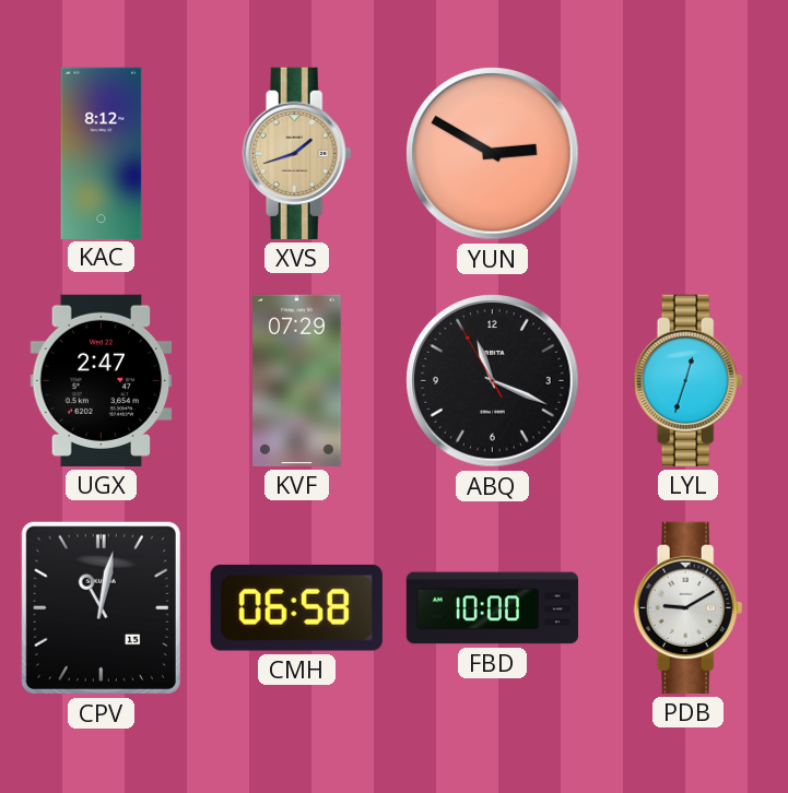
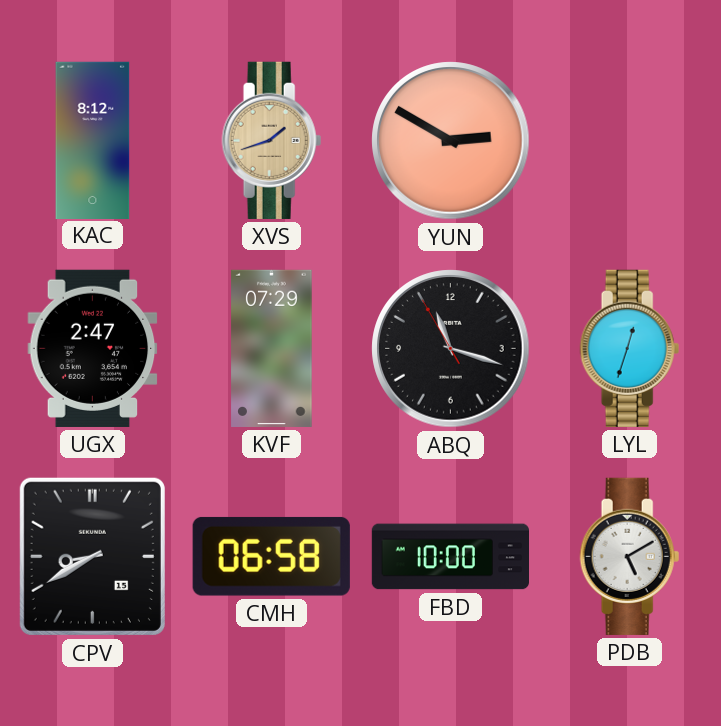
ABQ: 11:18 -> 11:17
CPV: 11:02 -> 8:40
PDB: 9:10 -> 5:10
